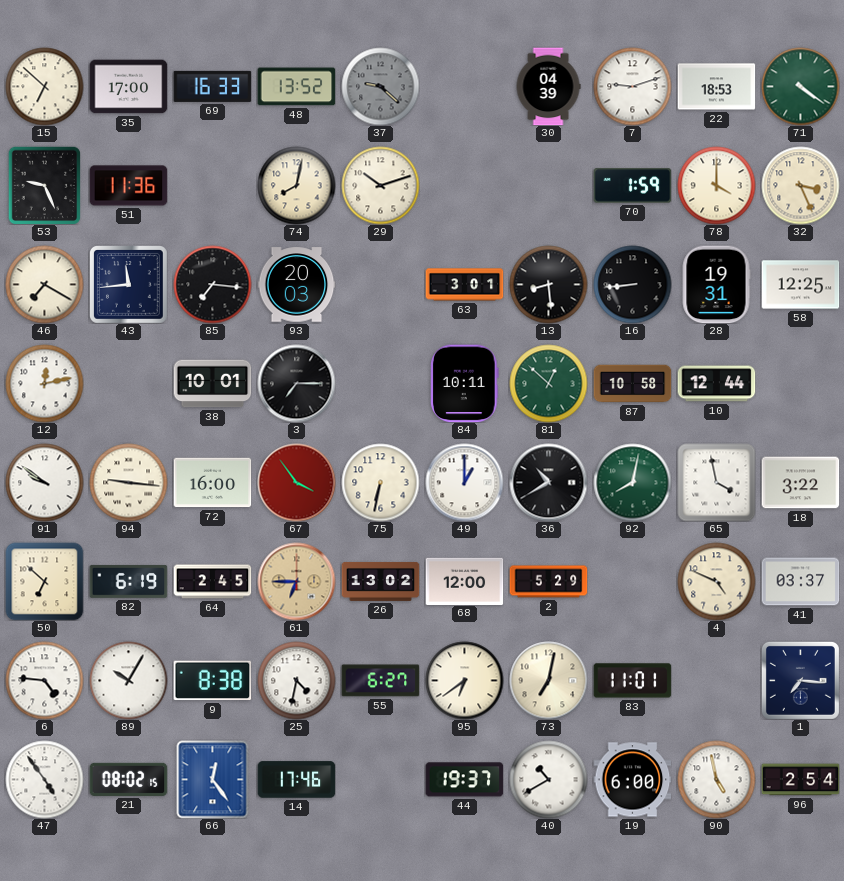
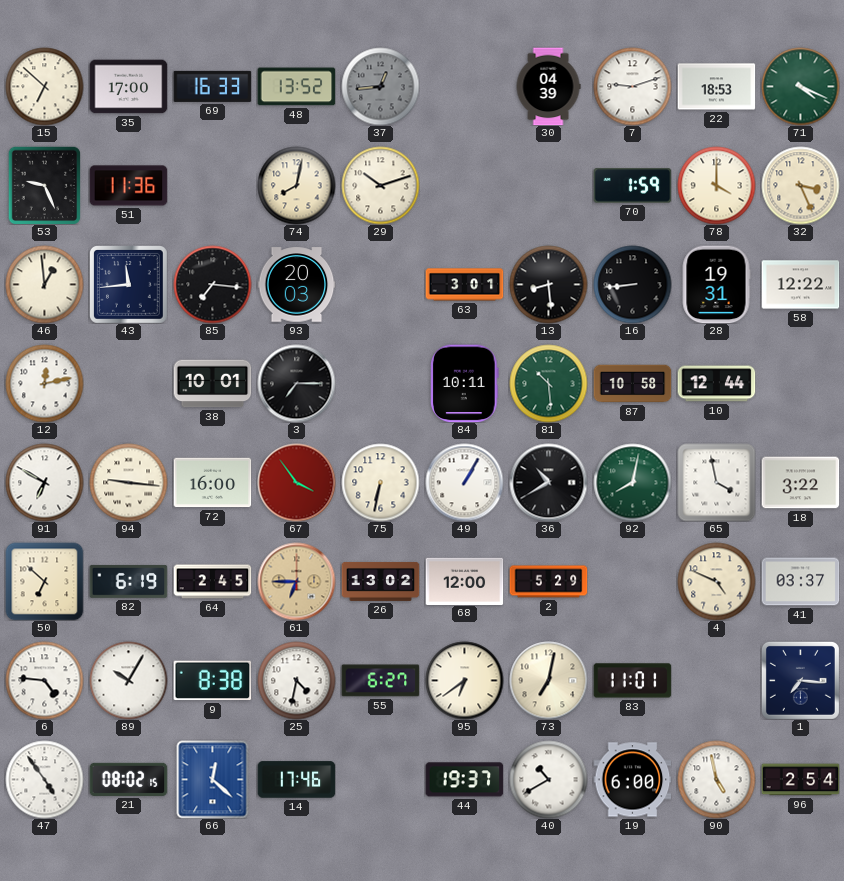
37: 9:22 -> 12:44
71: 4:21 -> 4:19
46: 7:20 -> 12:59
58: 12:25 -> 12:22
81: 12:52 -> 10:29
91: 9:51 -> 6:50
49: 1:00 -> 1:05
66: 12:24 -> 12:22
